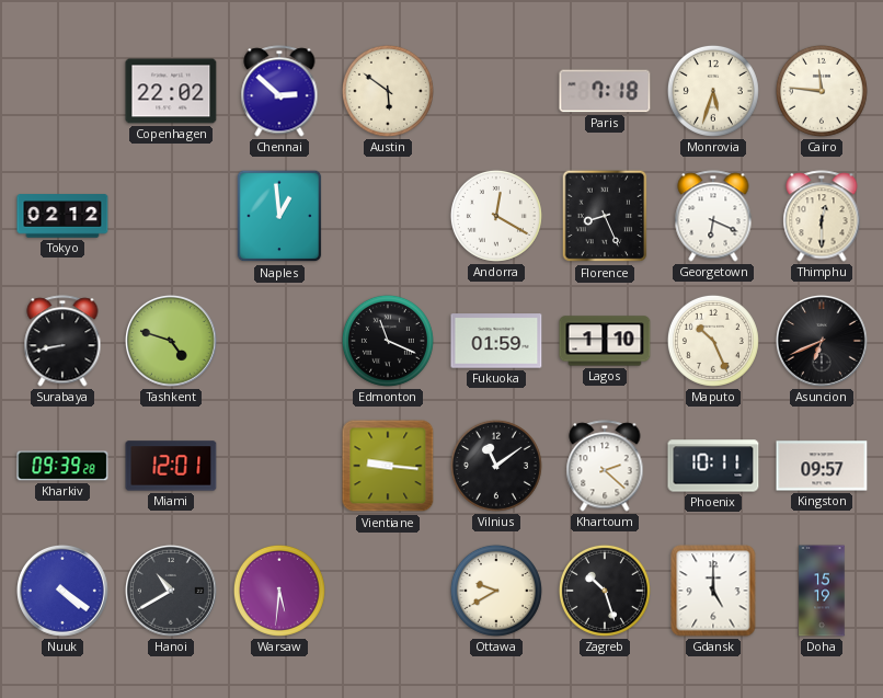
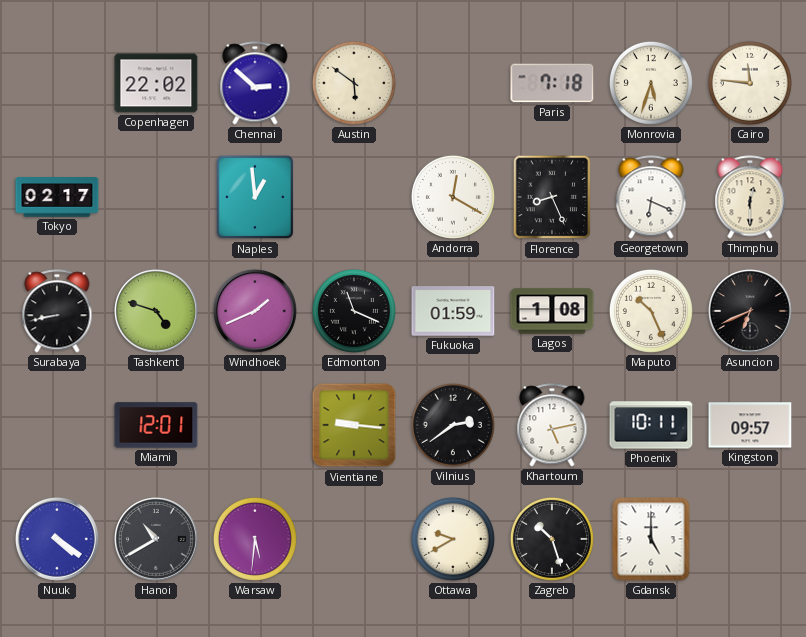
Tokyo: 02:12 -> 02:17
Windhoek: none -> 1:41
Lagos: 1:10 -> 1:08
Kharkiv: 09:39 -> none
Vilnius: 11:09 -> 2:39
Khartoum: 2:22 -> 5:13
Doha: 15:19 -> none
